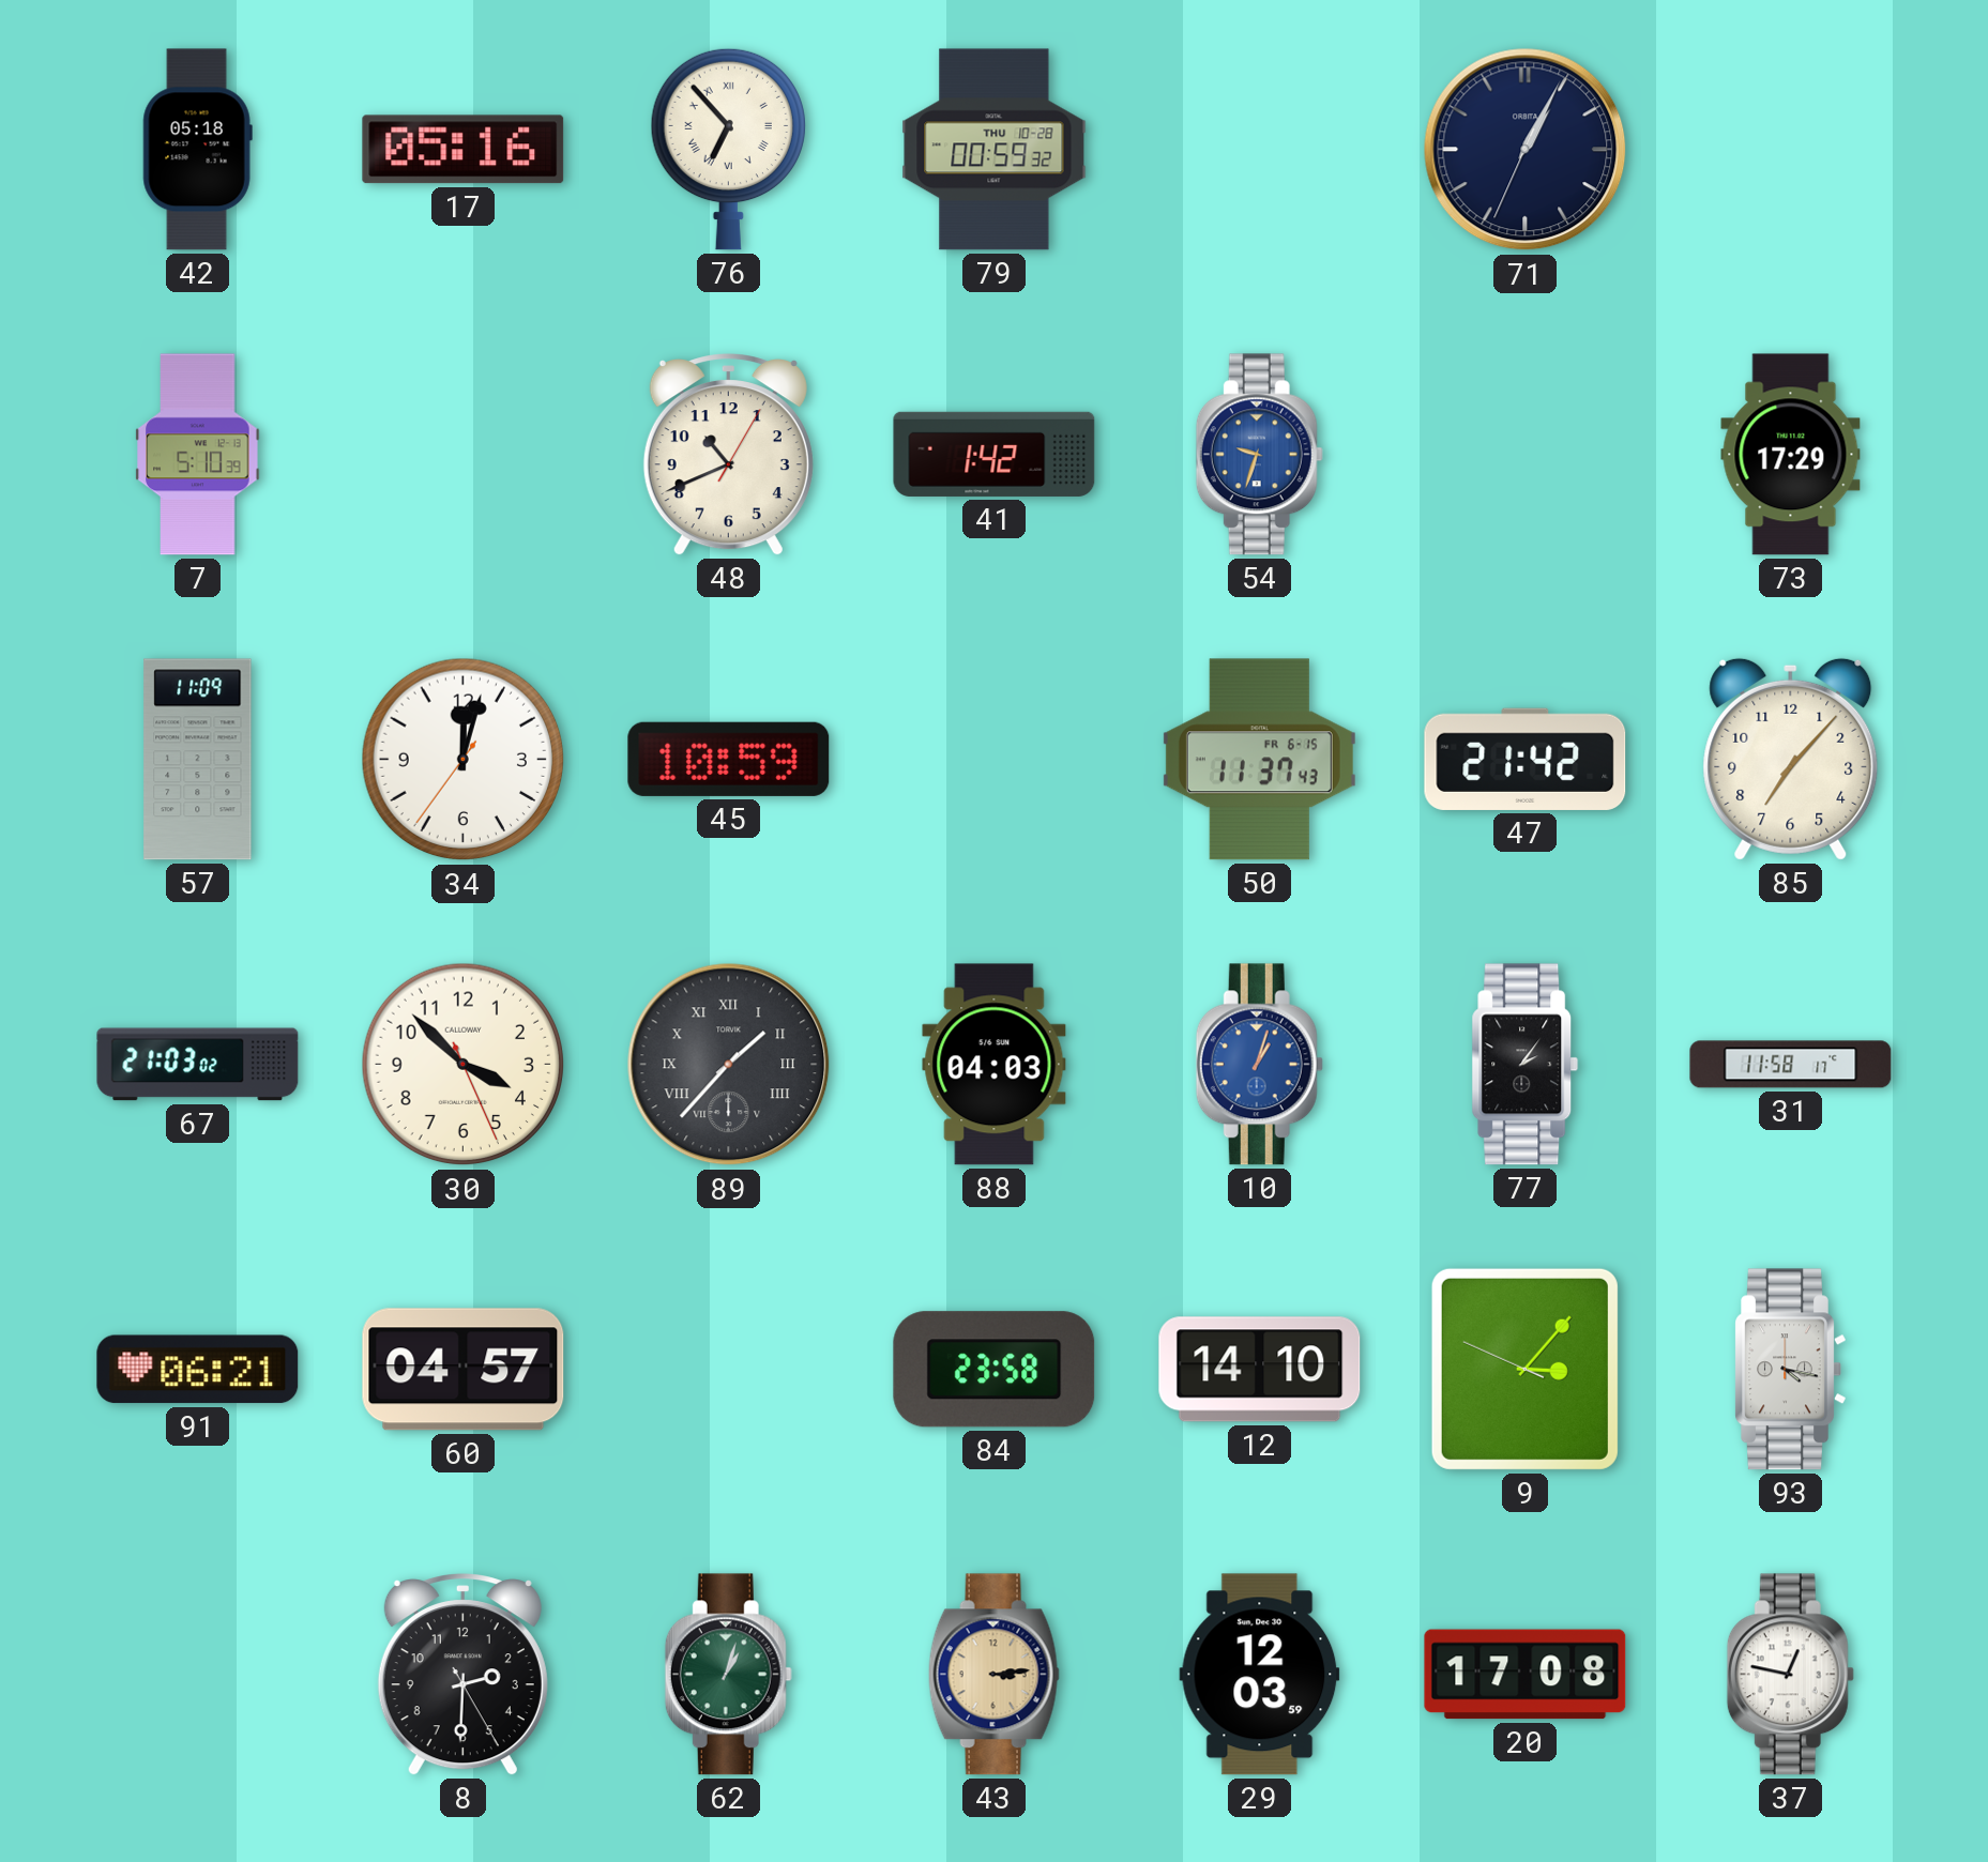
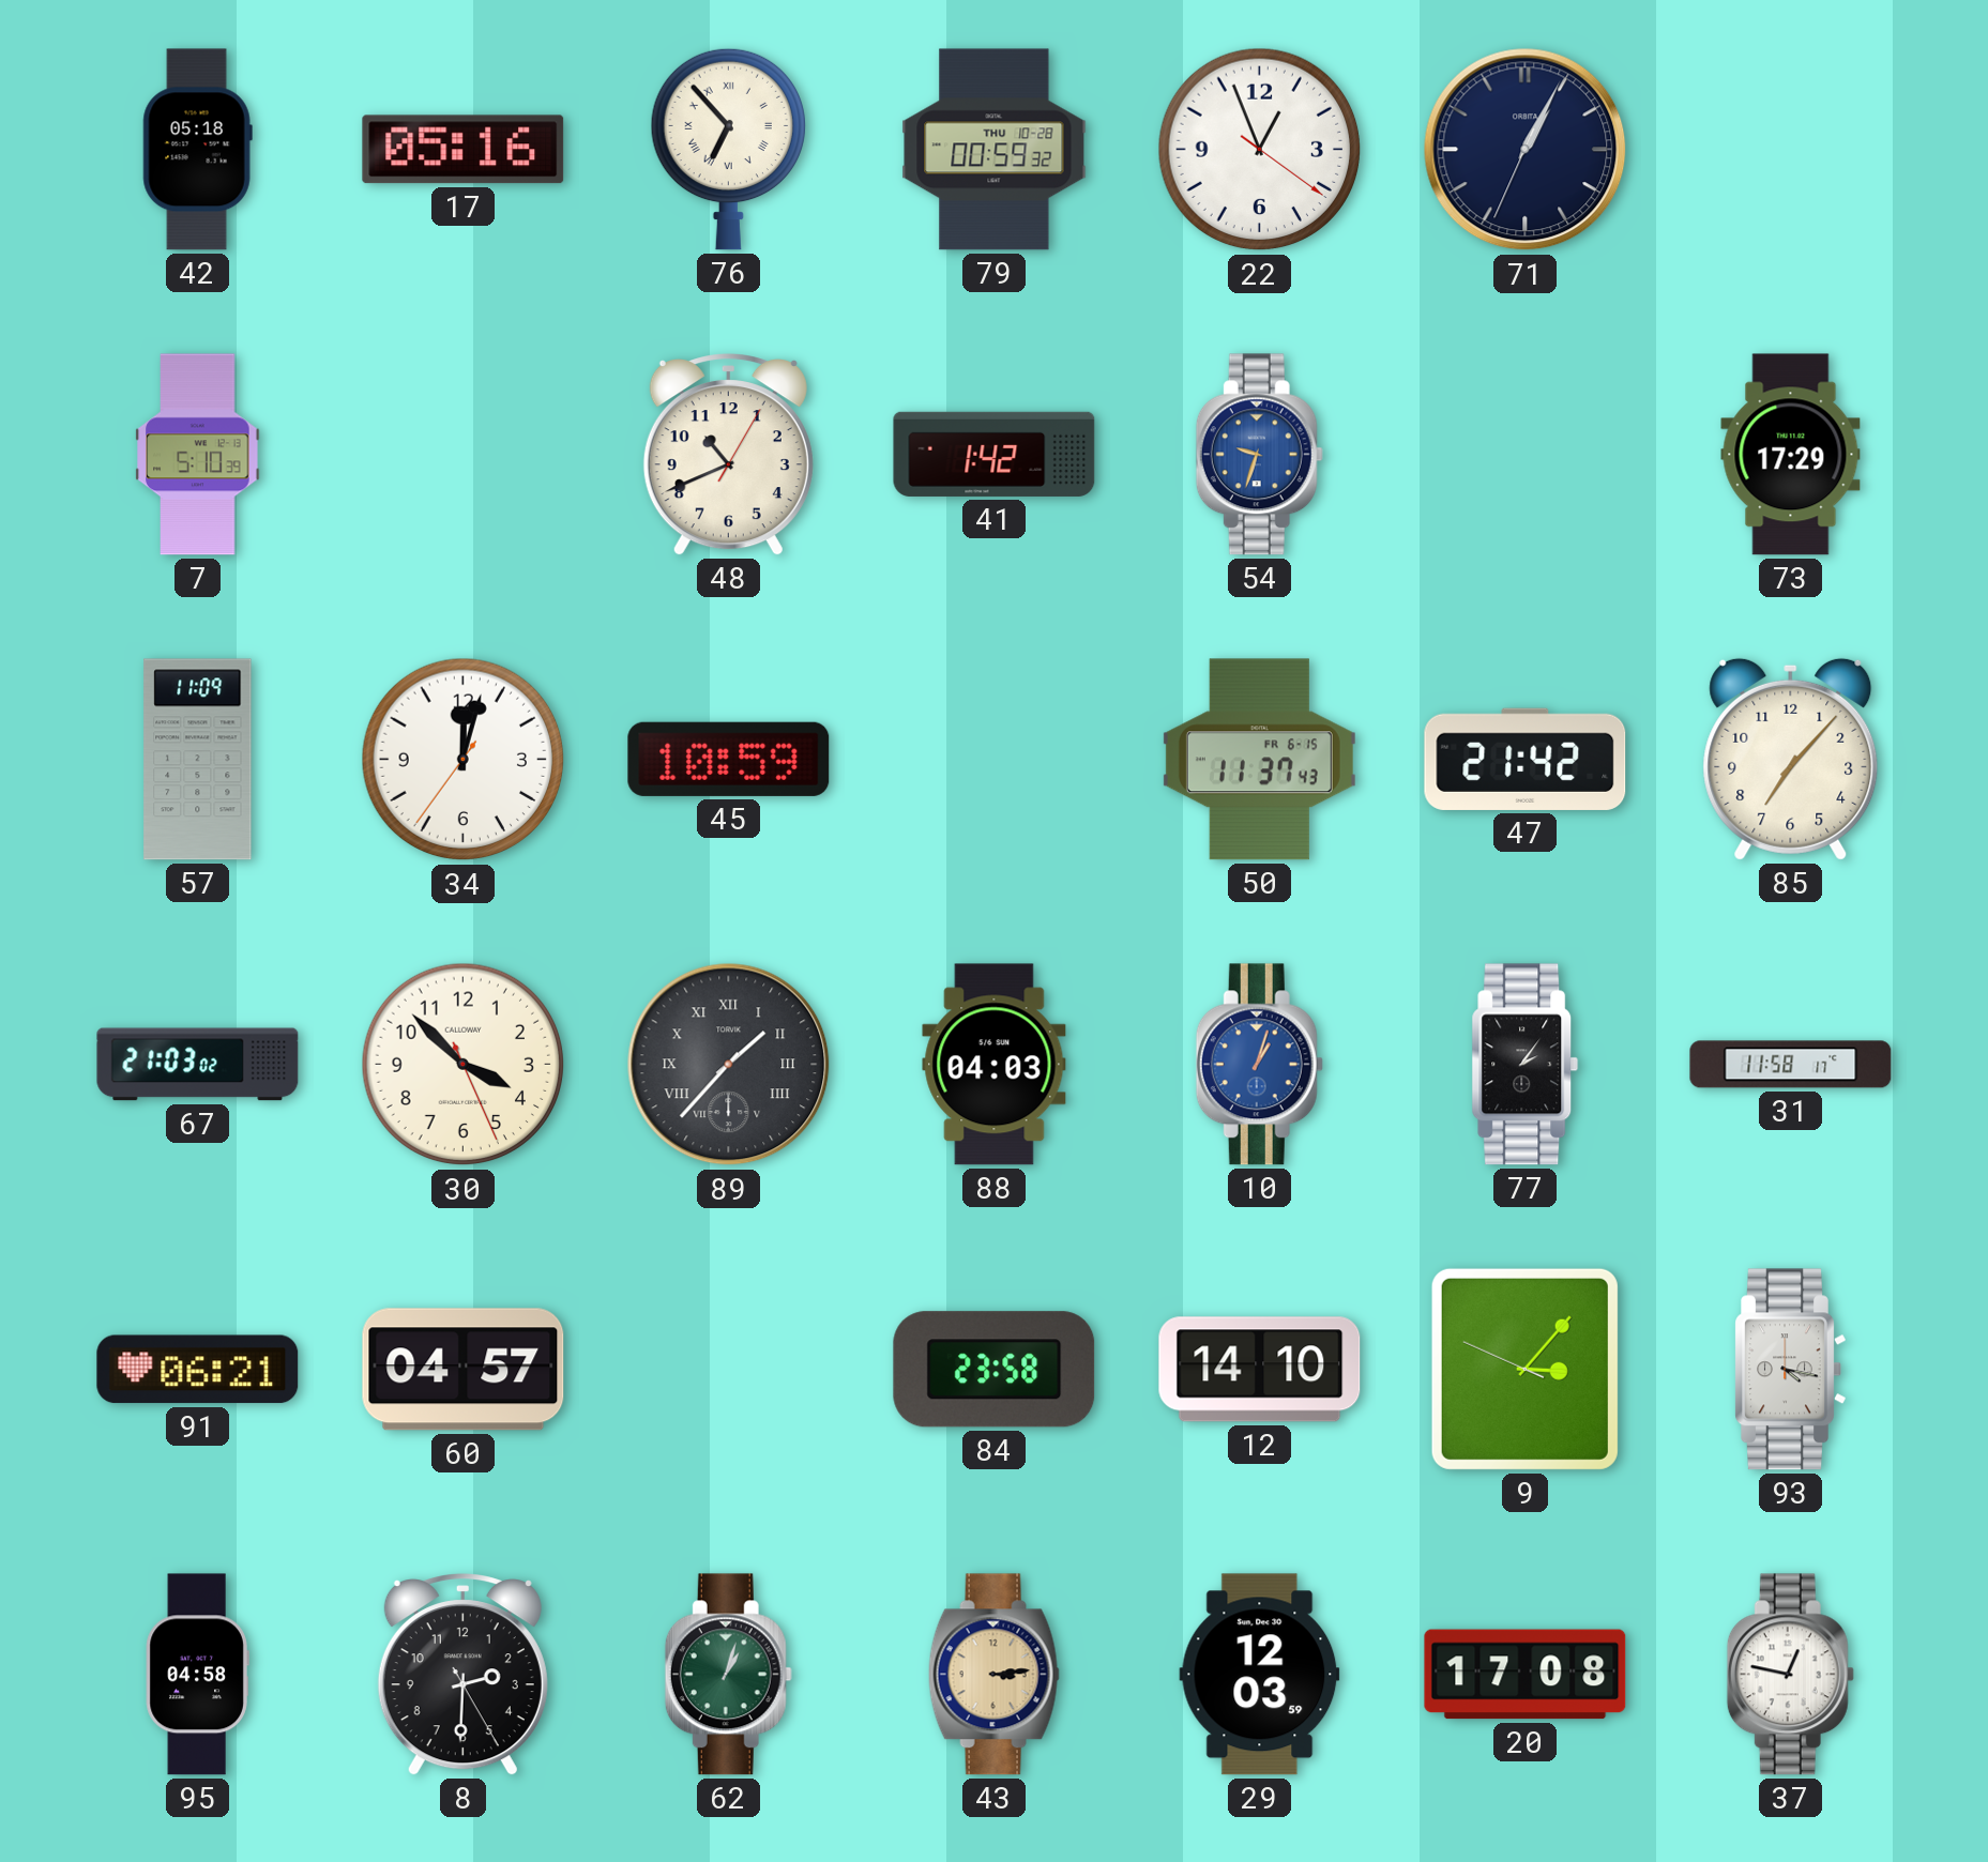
22: none -> 12:56
95: none -> 04:58
